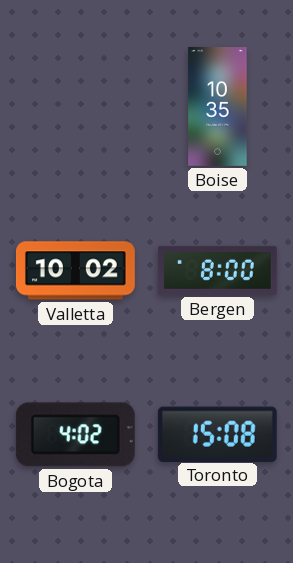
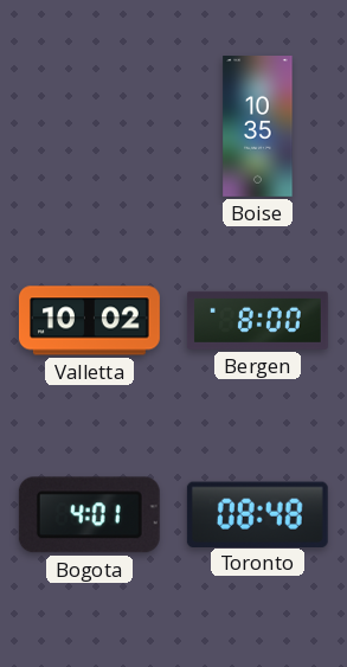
Bogota: 4:02 -> 4:01
Toronto: 15:08 -> 08:48
